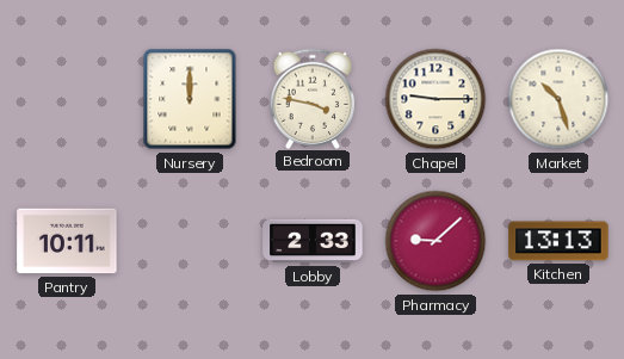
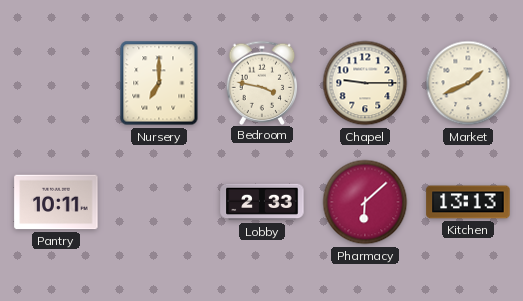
Nursery: 12:00 -> 7:00
Market: 10:27 -> 1:41
Pharmacy: 9:08 -> 6:08
